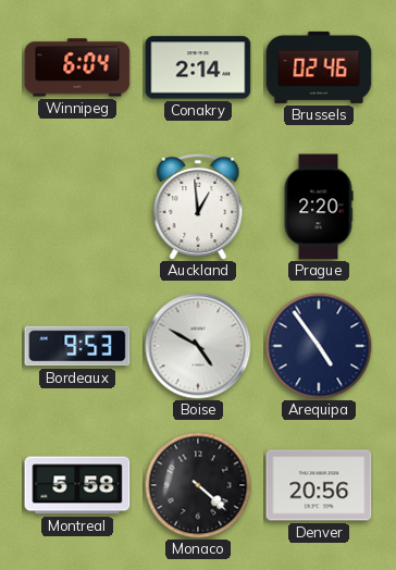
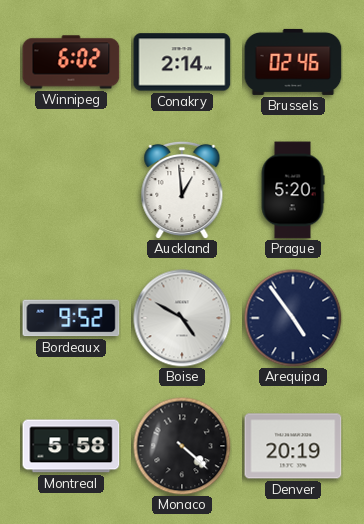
Winnipeg: 6:04 -> 6:02
Prague: 2:20 -> 5:20
Bordeaux: 9:53 -> 9:52
Denver: 20:56 -> 20:19
